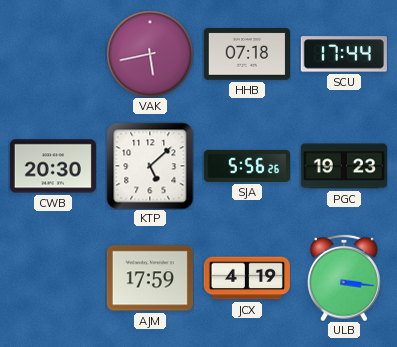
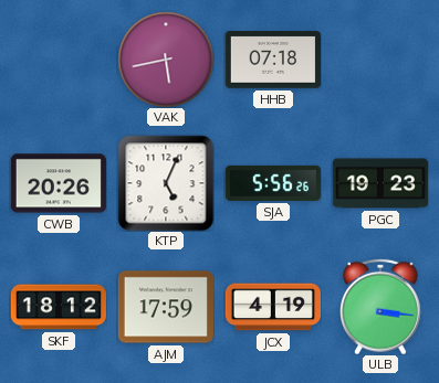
SCU: 17:44 -> none
CWB: 20:30 -> 20:26
KTP: 5:08 -> 5:04
SKF: none -> 18:12
